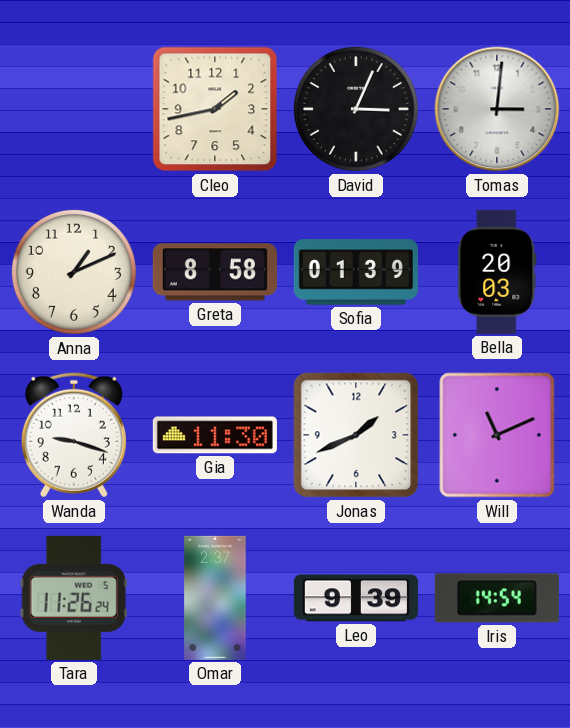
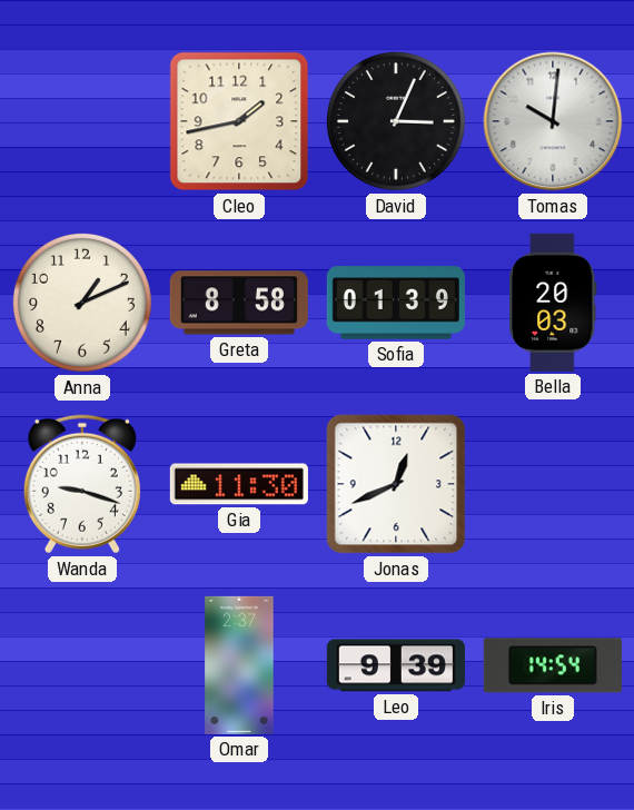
Tomas: 3:01 -> 10:01
Jonas: 1:41 -> 12:41
Will: 11:11 -> none
Tara: 11:26 -> none
